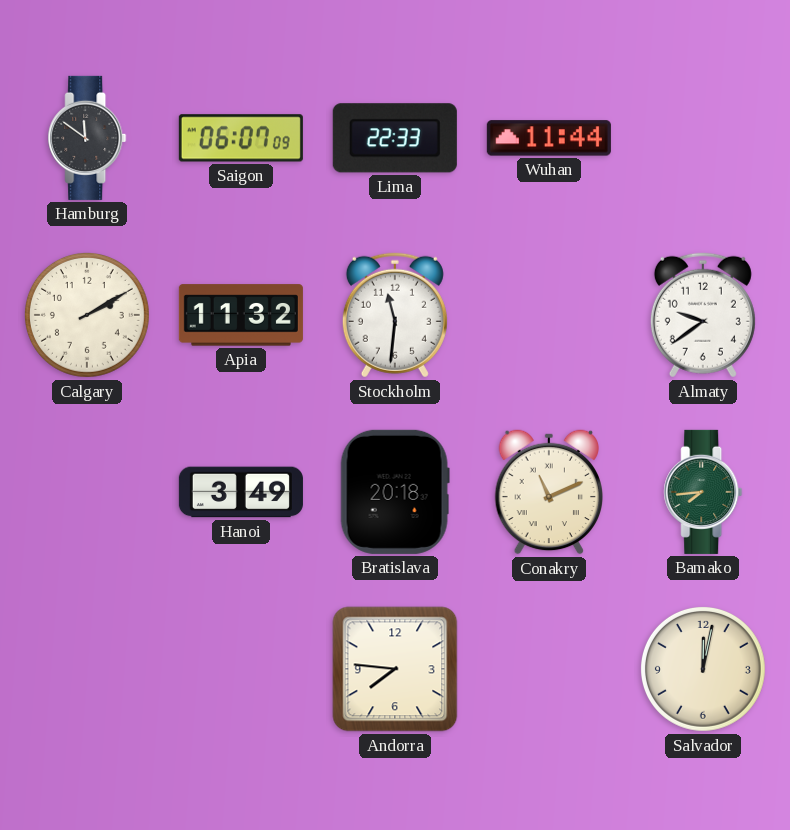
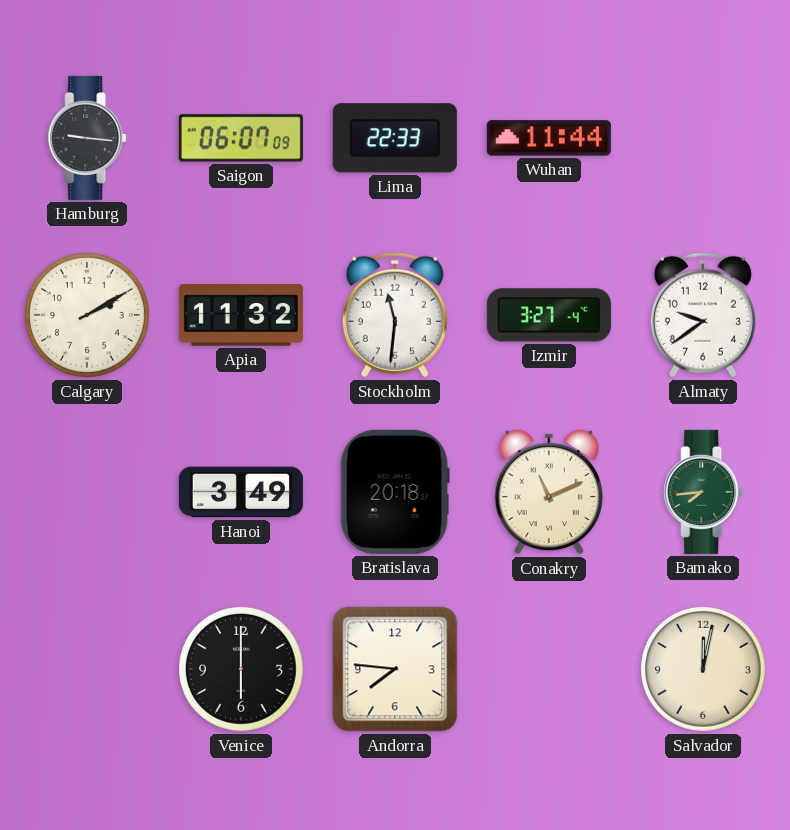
Hamburg: 11:51 -> 9:16
Izmir: none -> 3:27
Venice: none -> 6:00
